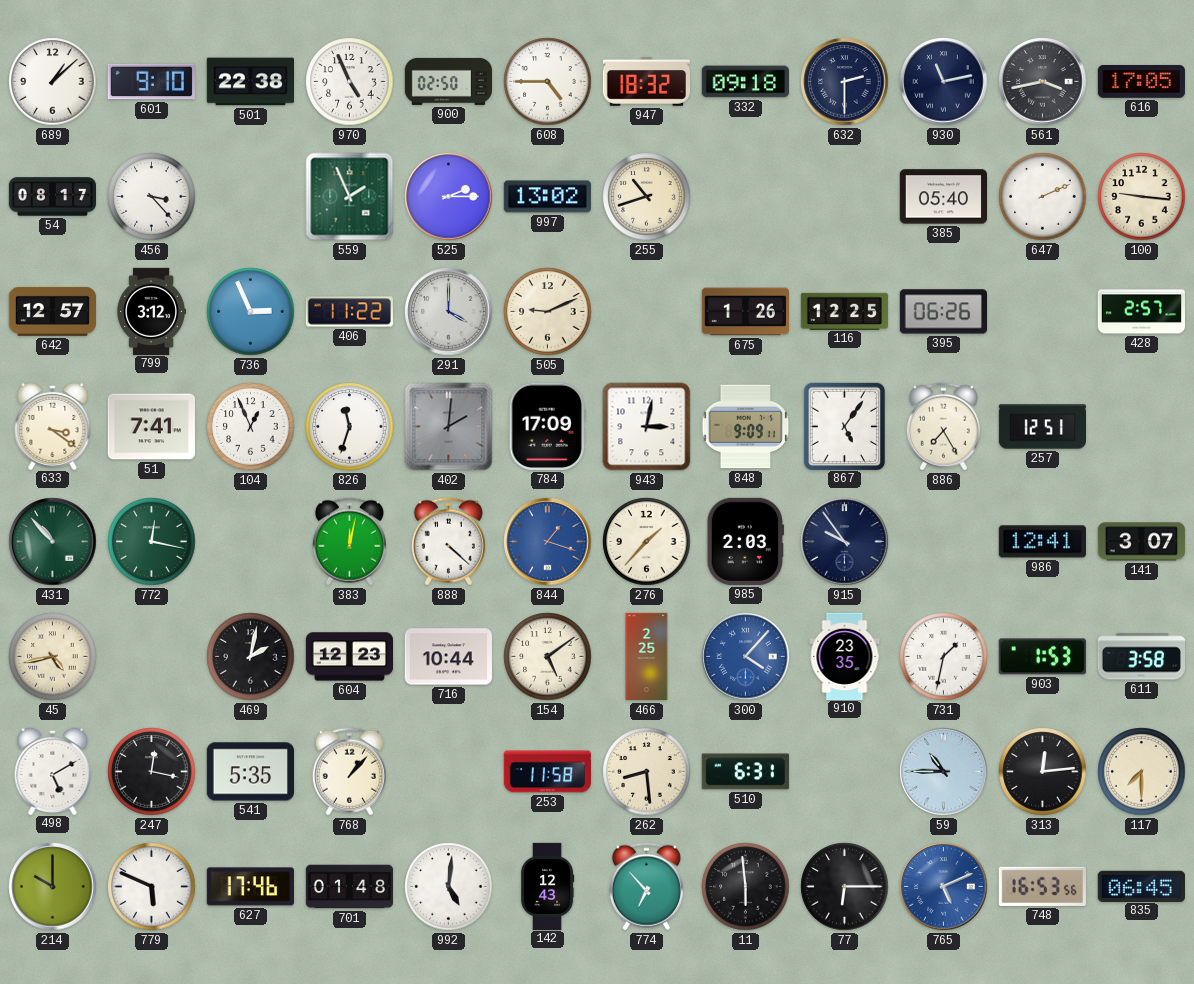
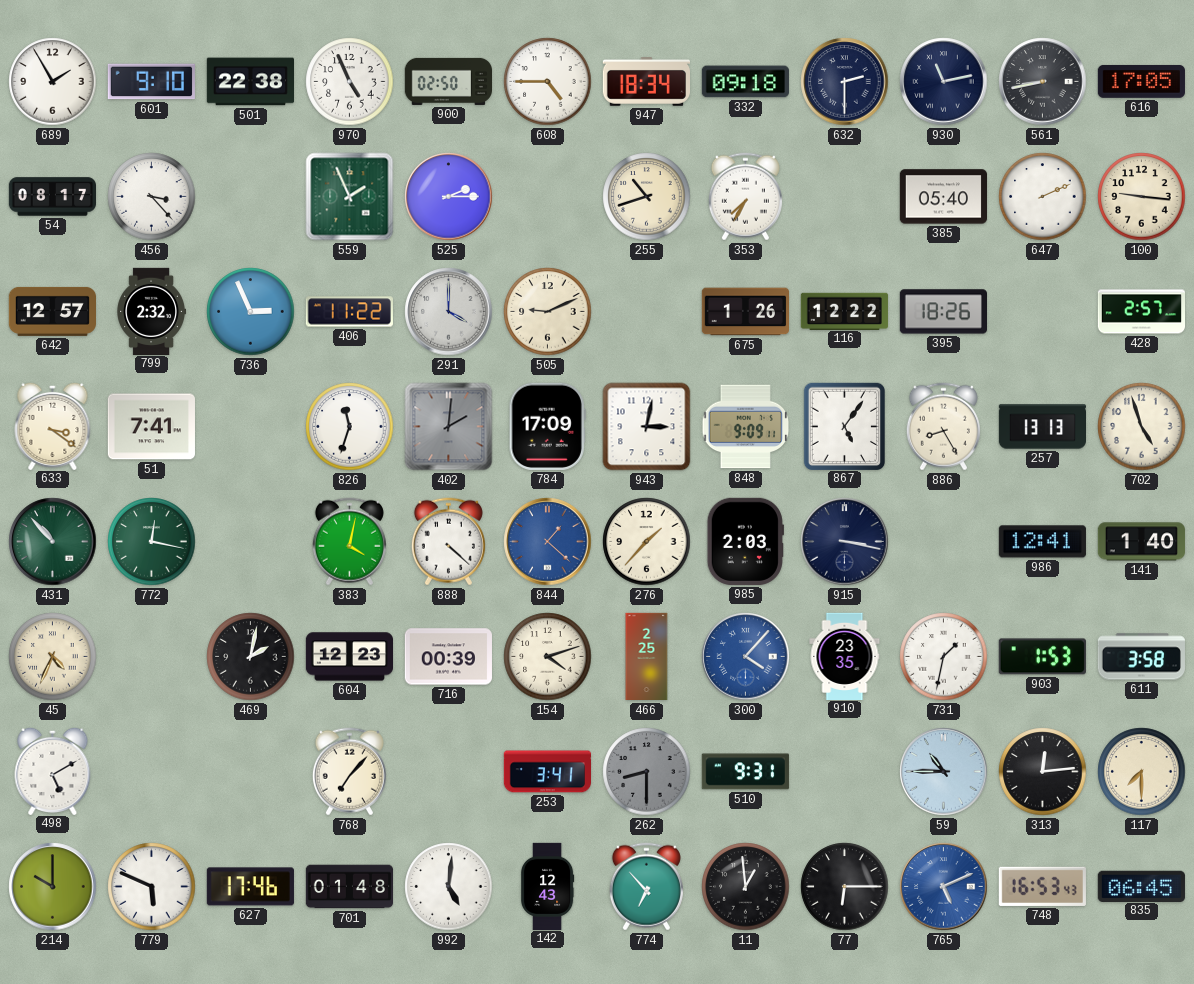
689: 1:08 -> 1:55
947: 18:32 -> 18:34
561: 3:43 -> 8:43
997: 13:02 -> none
353: none -> 7:35
799: 3:12 -> 2:32
116: 12:25 -> 12:22
395: 06:26 -> 18:26
104: 12:56 -> none
886: 7:25 -> 8:25
257: 12:51 -> 13:13
702: none -> 4:57
383: 12:02 -> 4:02
844: 1:18 -> 1:22
915: 9:54 -> 3:17
141: 3:07 -> 1:40
45: 4:43 -> 4:34
716: 10:44 -> 00:39
154: 5:09 -> 4:12
247: 12:17 -> none
541: 5:35 -> none
768: 1:07 -> 7:07
253: 11:58 -> 3:41
262: 8:29 -> 8:30
262 dial: cream -> grey
510: 6:31 -> 9:31
11: 5:59 -> 12:59
748: 16:53:56 -> 16:53:43
